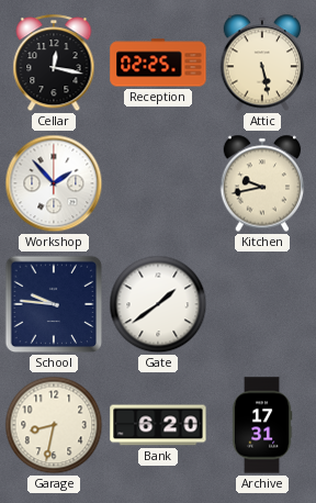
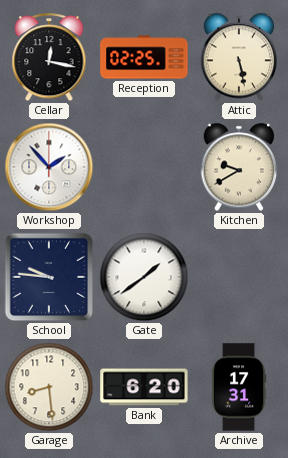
Kitchen: 9:43 -> 9:40
Garage: 8:32 -> 8:29
